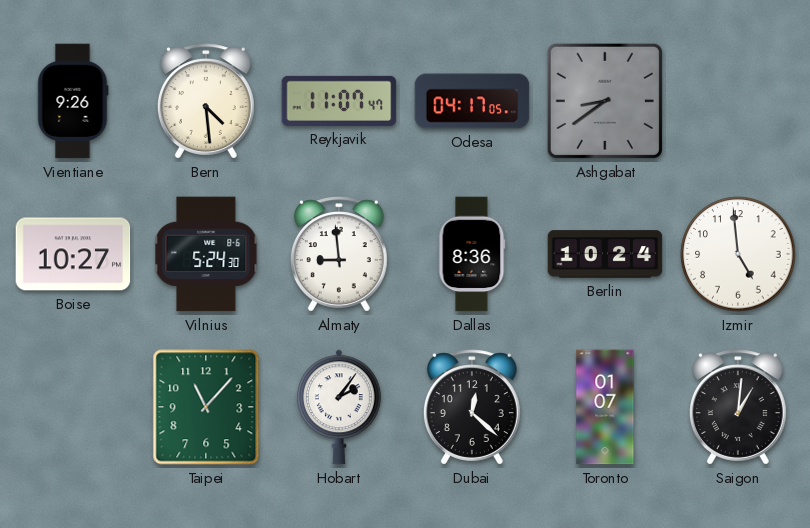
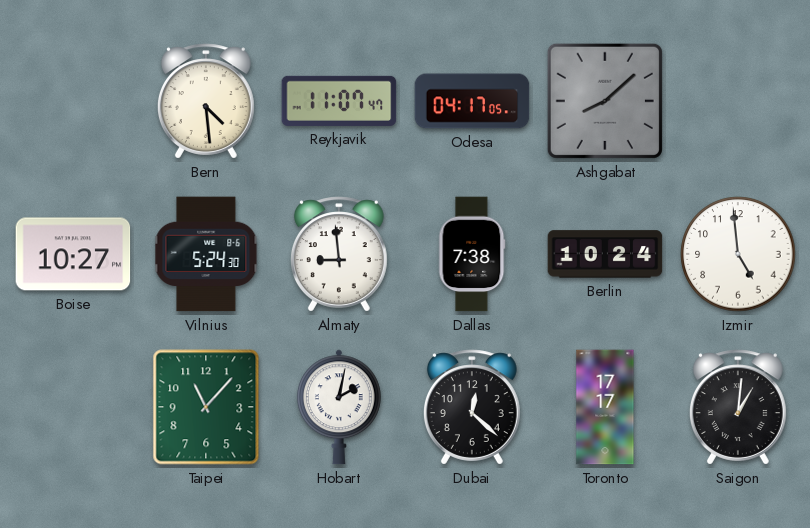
Vientiane: 9:26 -> none
Ashgabat: 8:39 -> 8:08
Dallas: 8:36 -> 7:38
Hobart: 2:06 -> 2:02
Toronto: 01:07 -> 17:17
